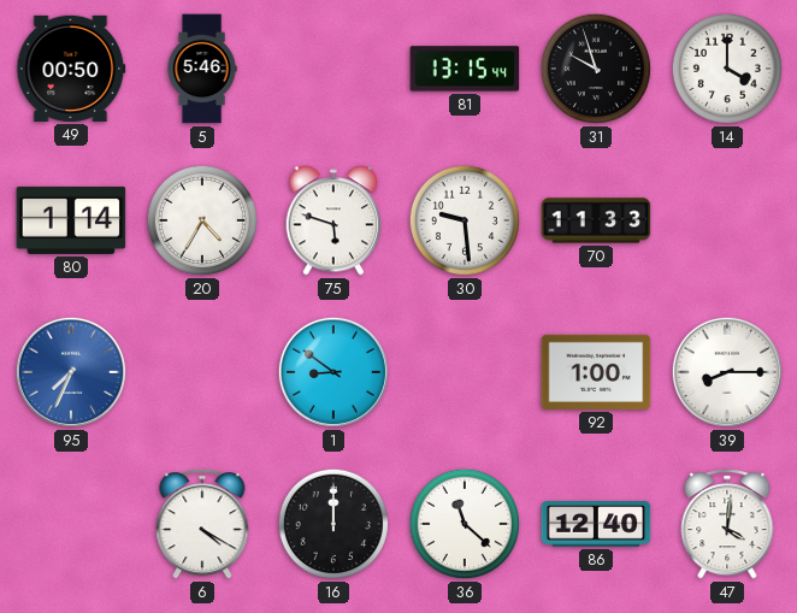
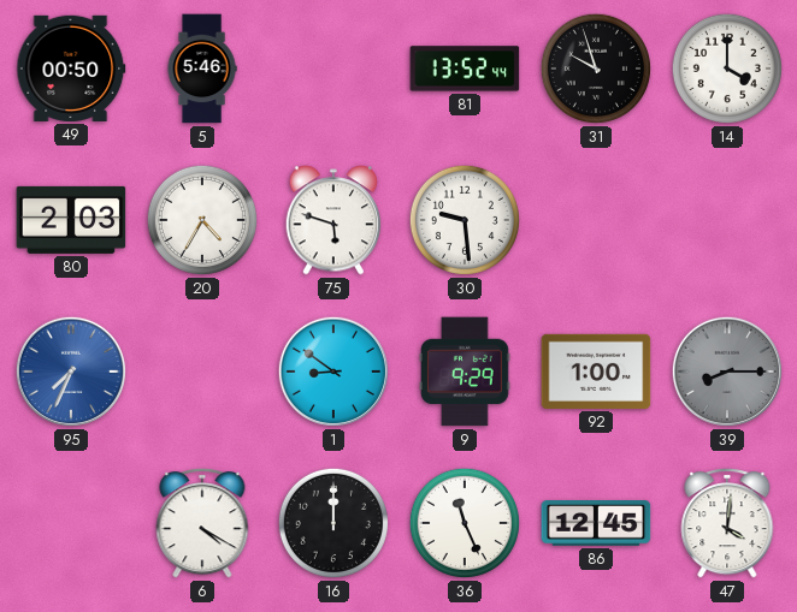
81: 13:15 -> 13:52
80: 1:14 -> 2:03
70: 11:33 -> none
9: none -> 9:29
39 dial: white -> grey
36: 11:22 -> 11:26
86: 12:40 -> 12:45
